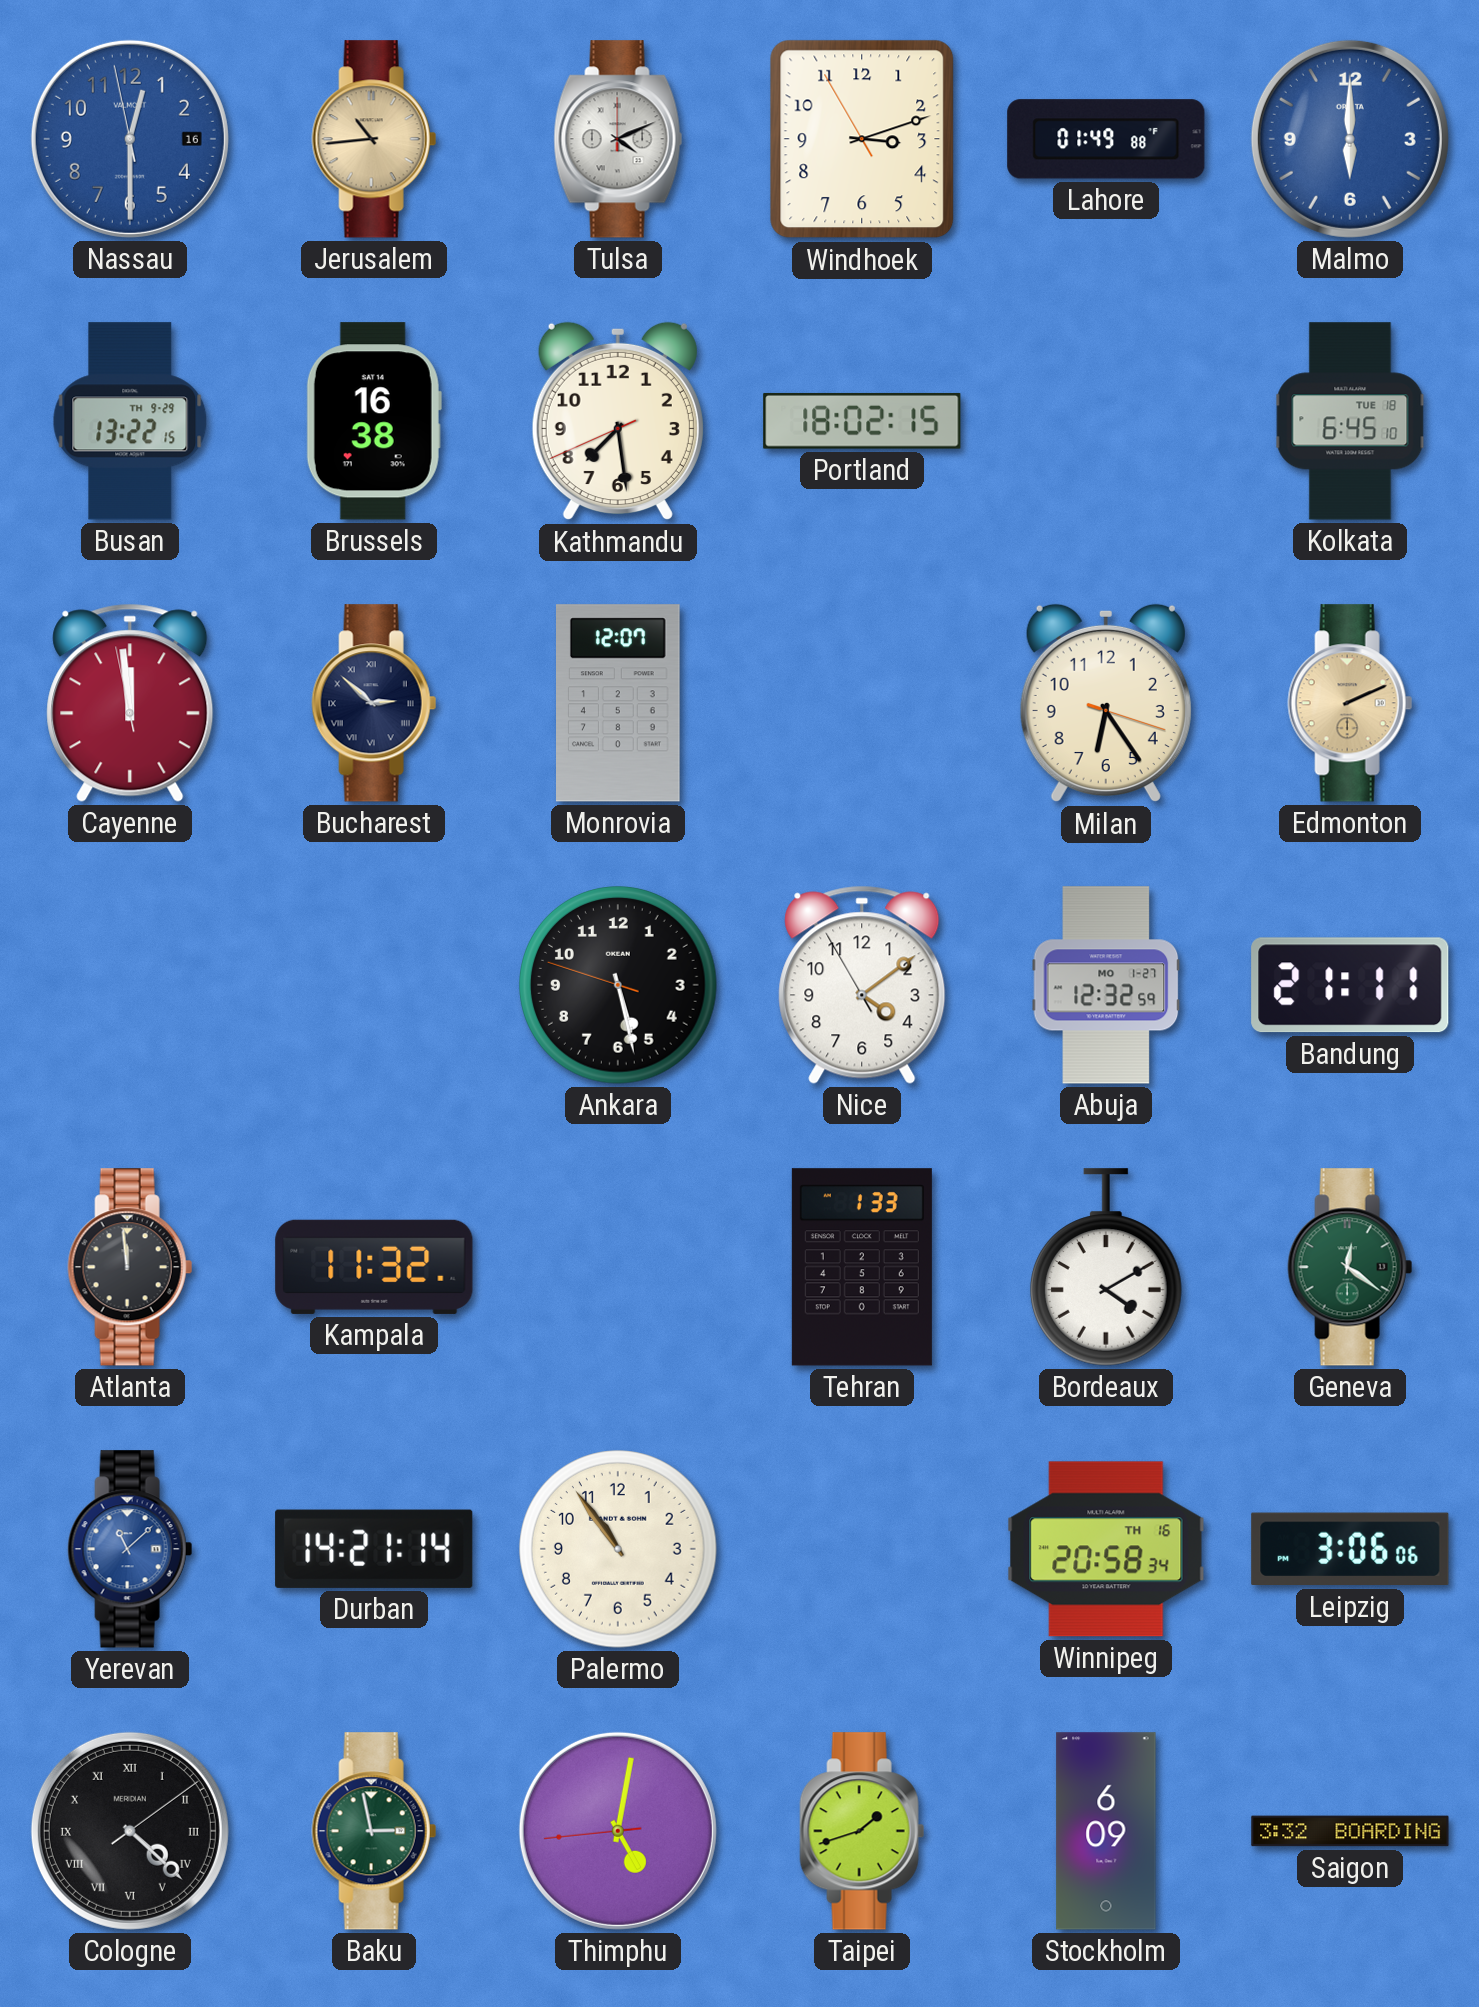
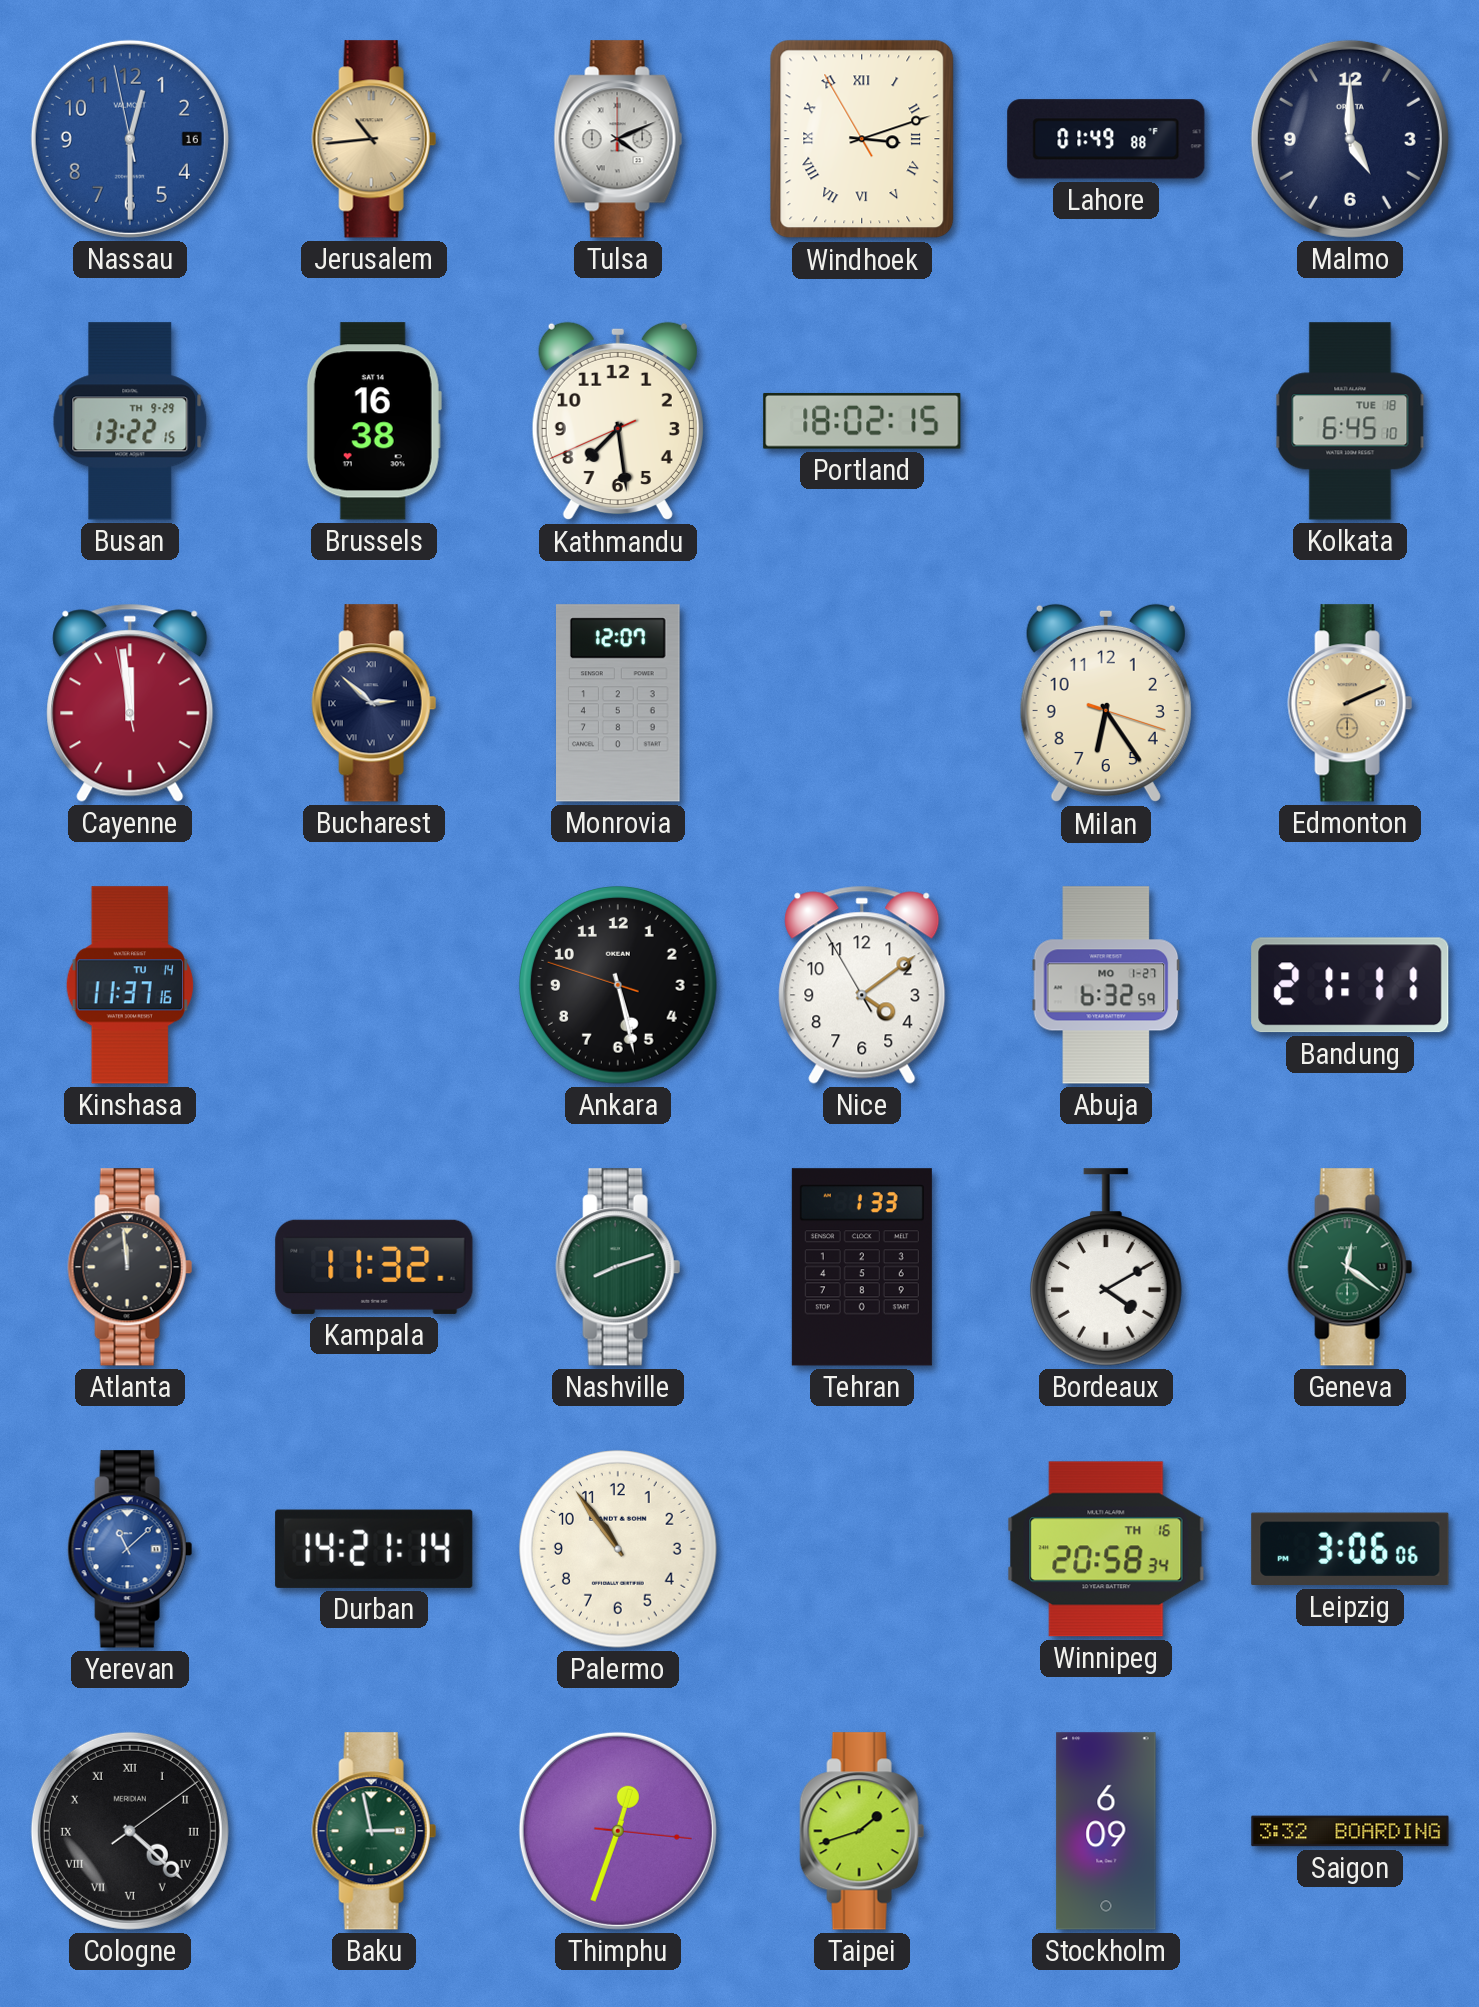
Windhoek numerals: Arabic -> Roman
Malmo: 6:00 -> 5:00
Malmo dial: blue -> navy
Kinshasa: none -> 11:37
Abuja: 12:32 -> 6:32
Nashville: none -> 8:12
Thimphu: 5:01 -> 12:33
